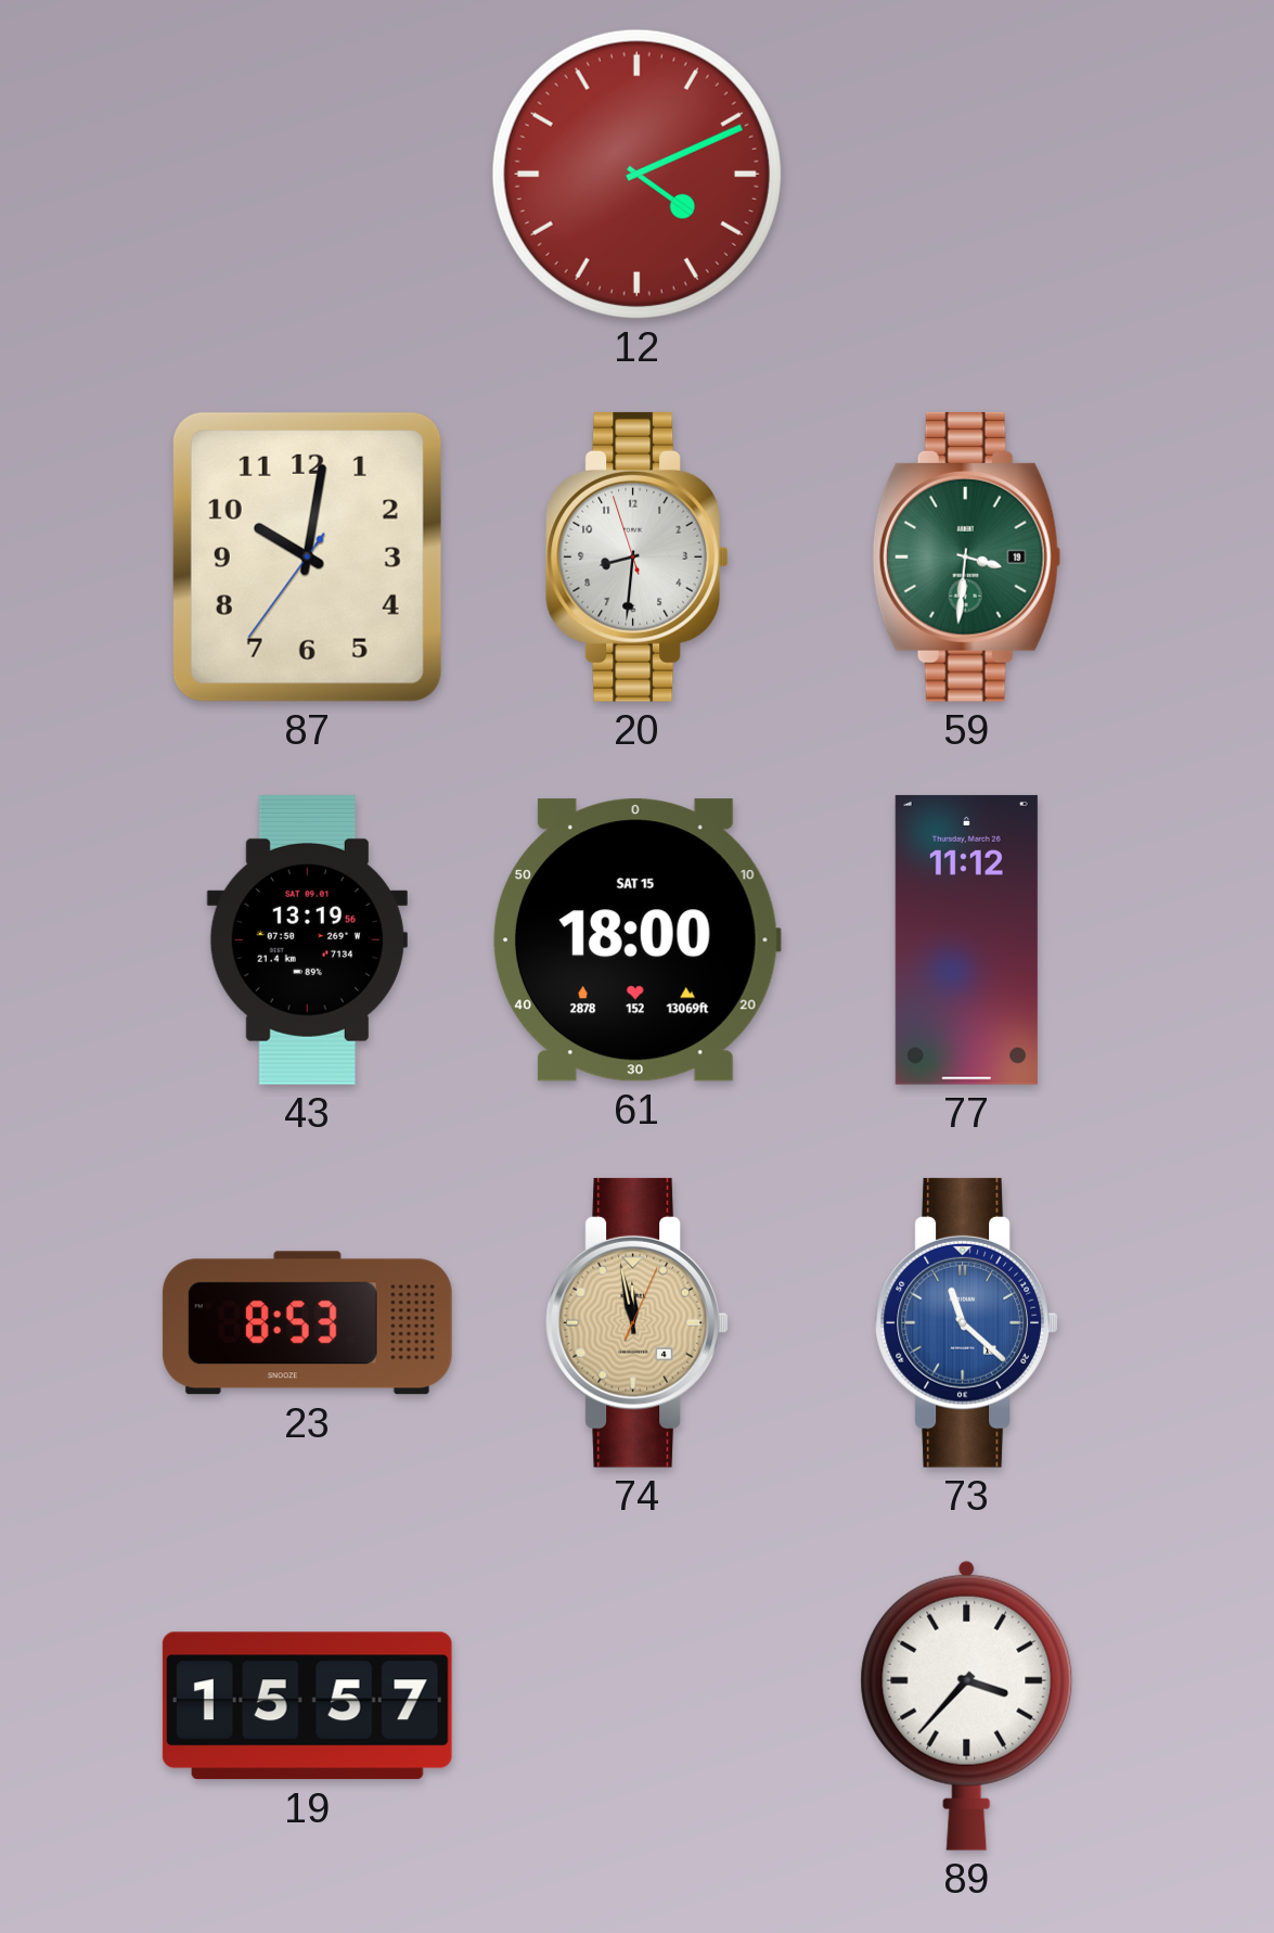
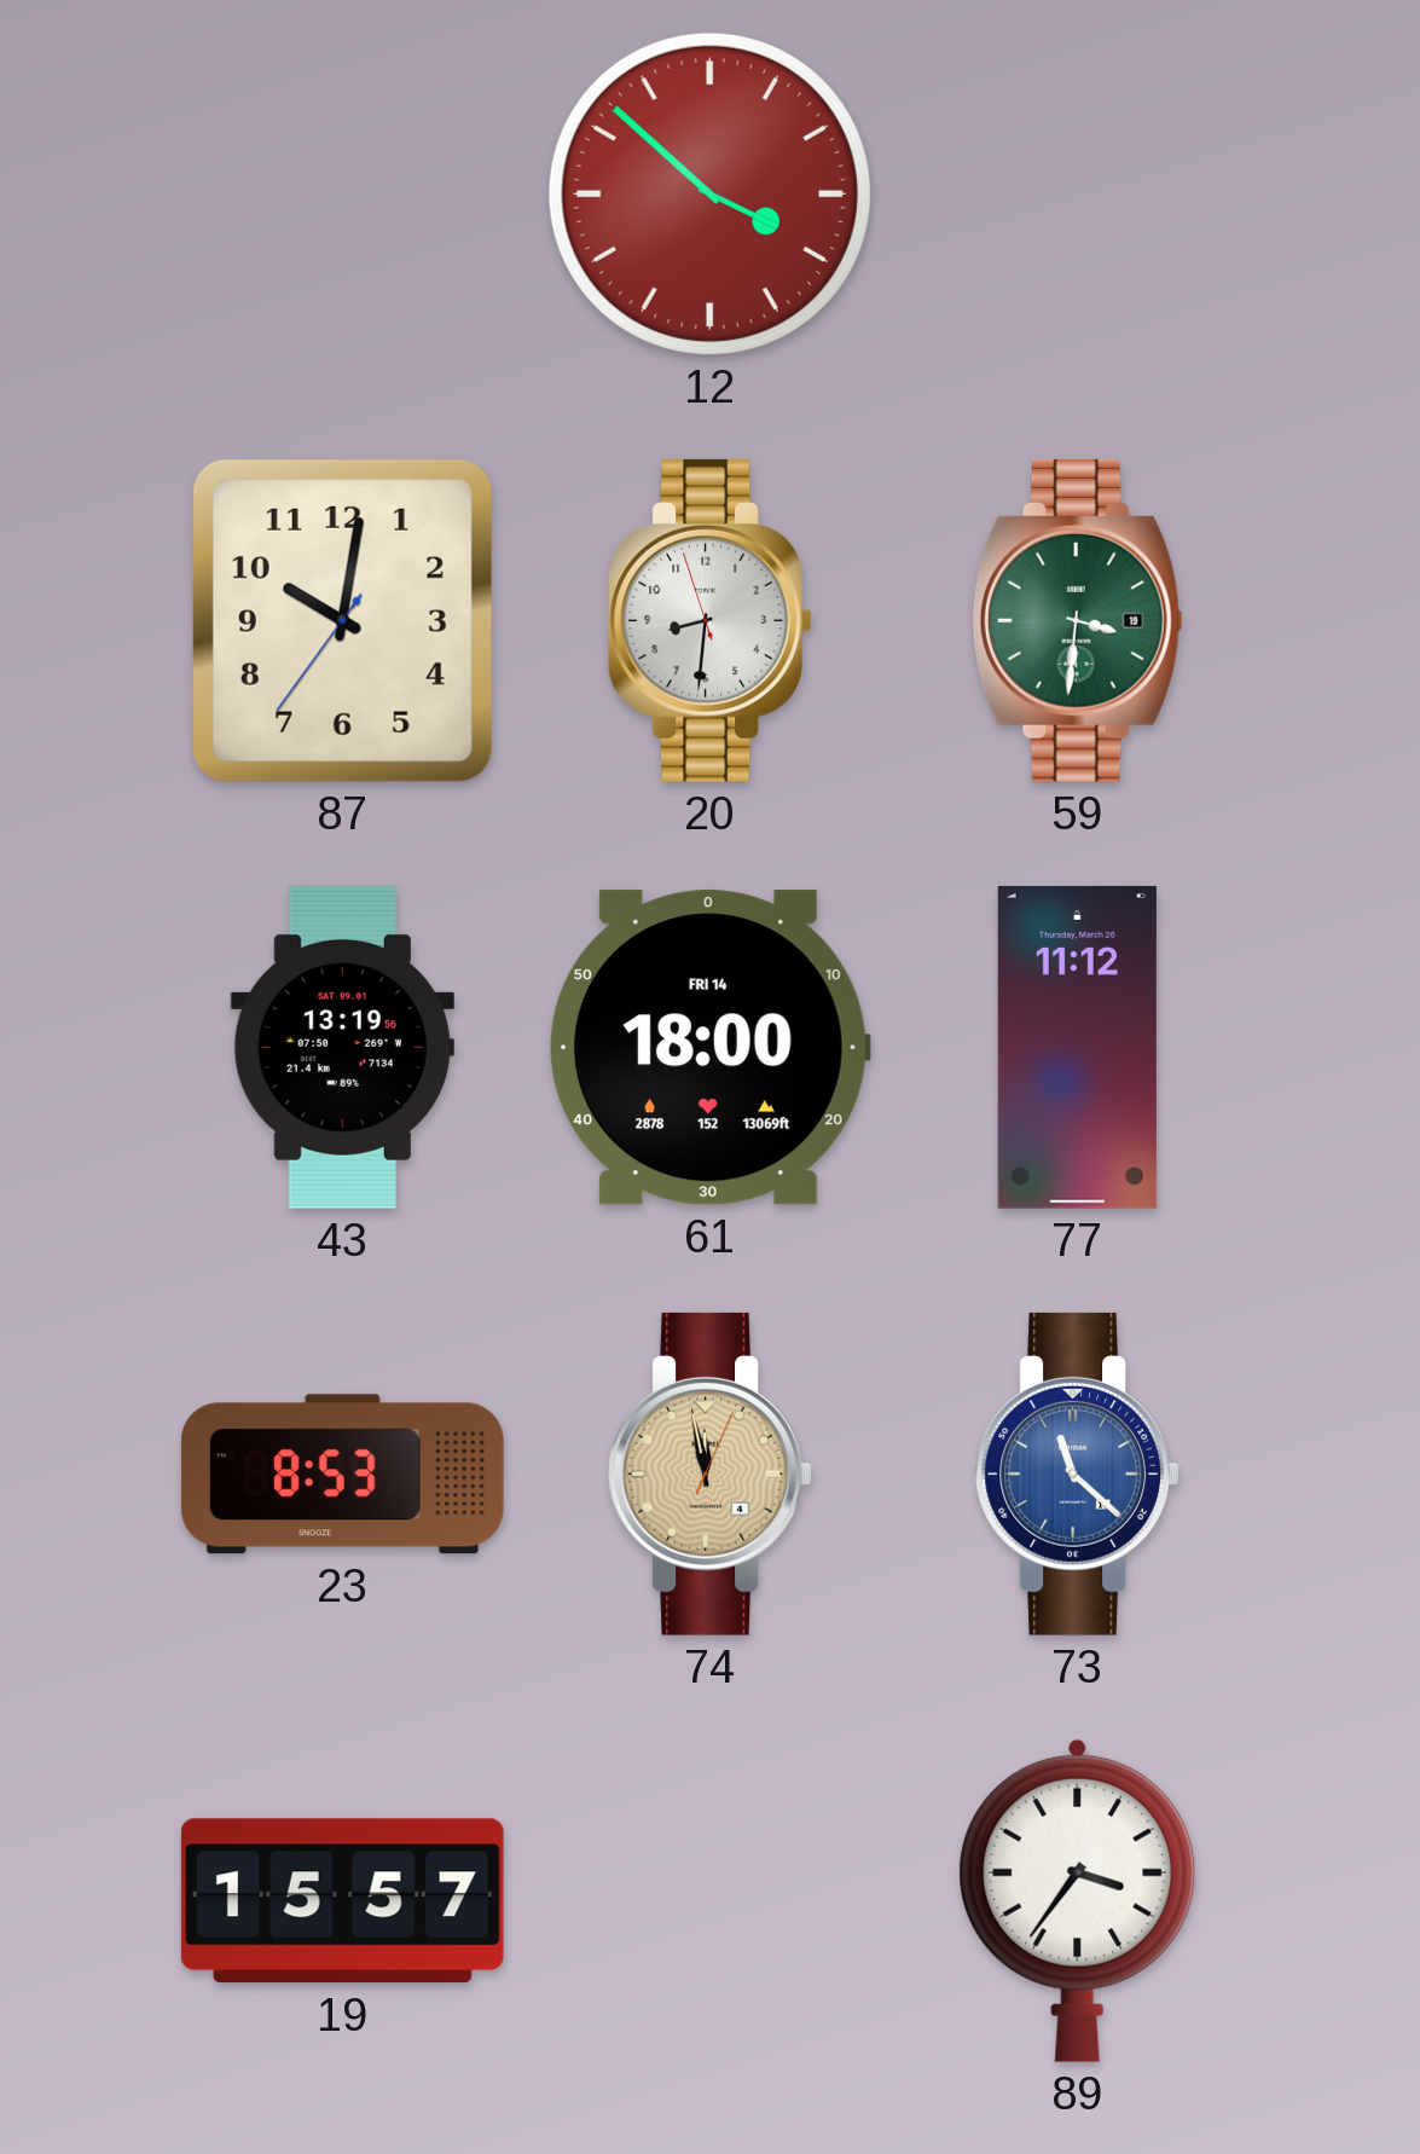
12: 4:11 -> 3:52
61 date: SAT 15 -> FRI 14
89: 3:37 -> 3:36
